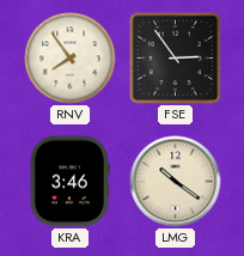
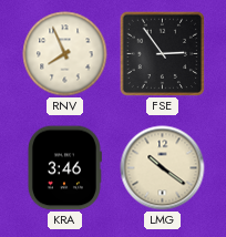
RNV: 7:54 -> 7:56
